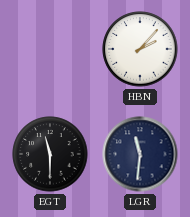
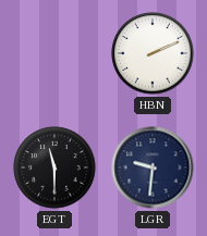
HBN: 2:07 -> 2:11
LGR: 11:31 -> 9:31
